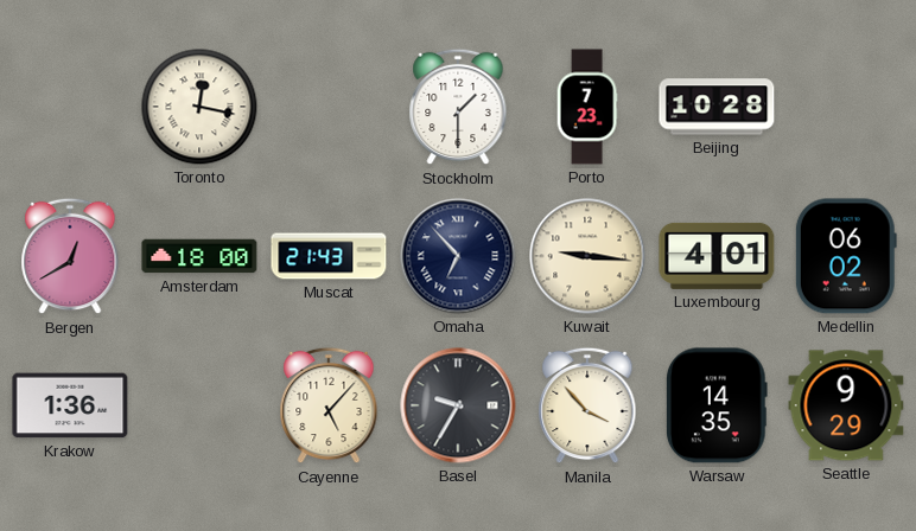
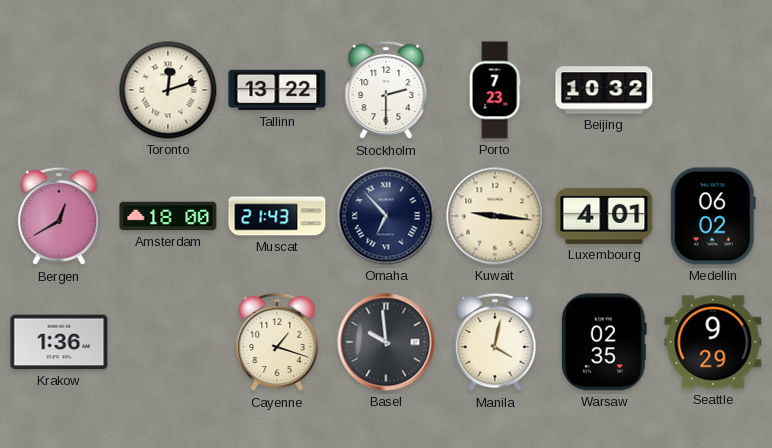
Toronto: 12:17 -> 12:12
Tallinn: none -> 13:22
Stockholm: 1:30 -> 2:30
Beijing: 10:28 -> 10:32
Cayenne: 5:07 -> 1:18
Basel: 9:35 -> 9:59
Manila: 3:53 -> 4:02
Warsaw: 14:35 -> 02:35
